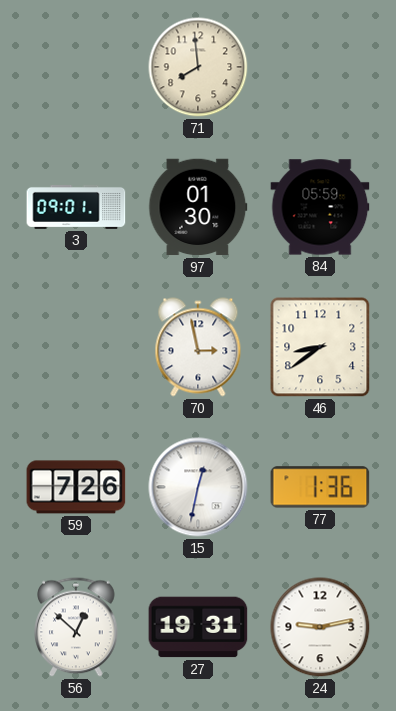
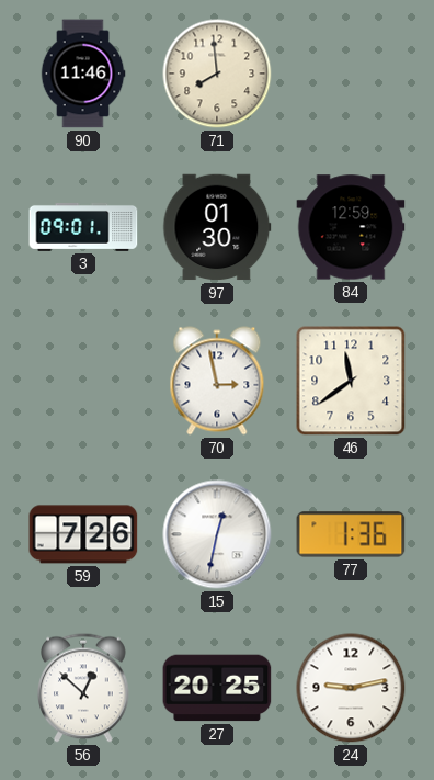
90: none -> 11:46
84: 05:59 -> 12:59
46: 8:39 -> 11:39
27: 19:31 -> 20:25
